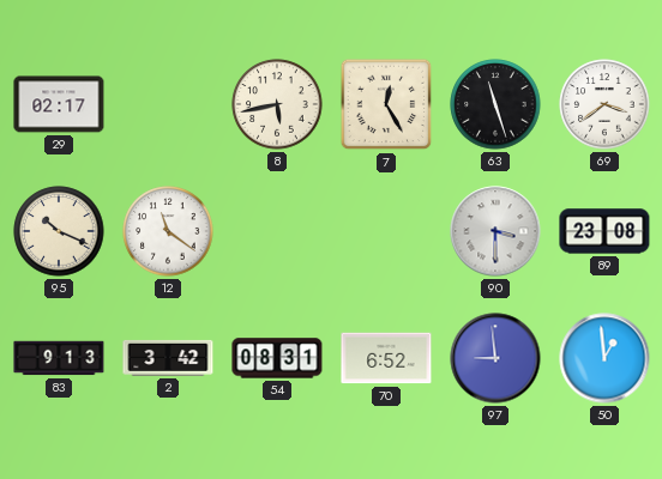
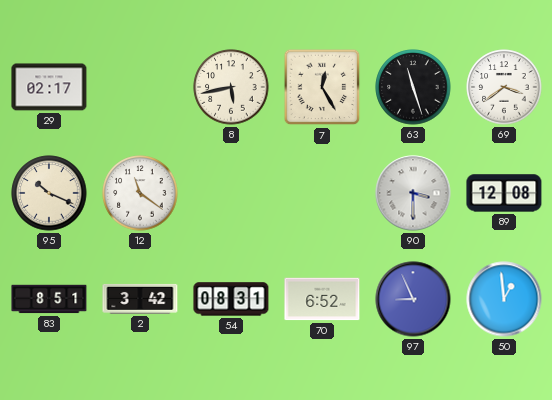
89: 23:08 -> 12:08
83: 9:13 -> 8:51
97: 8:59 -> 8:56
